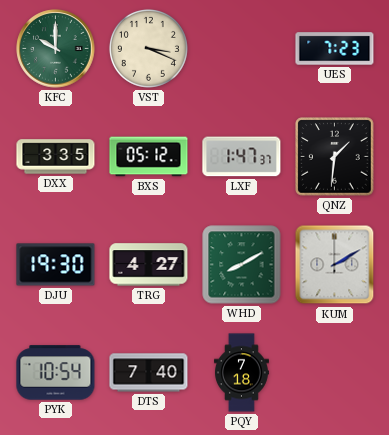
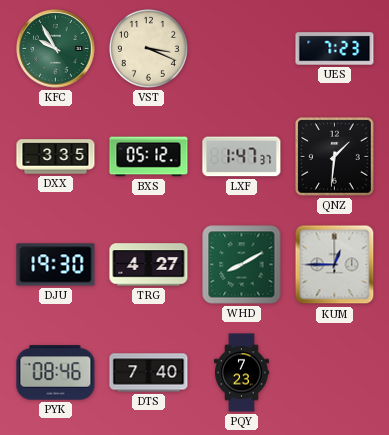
KFC: 10:00 -> 9:55
KUM: 2:10 -> 12:45
PYK: 10:54 -> 08:46
PQY: 7:18 -> 7:23
